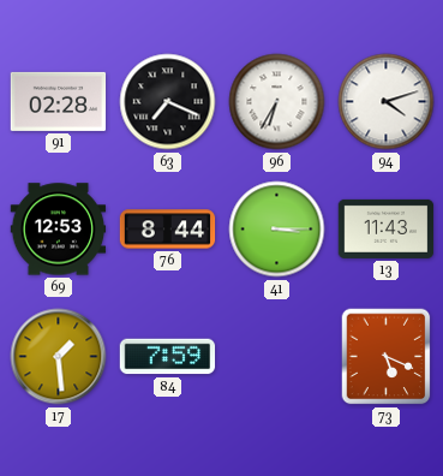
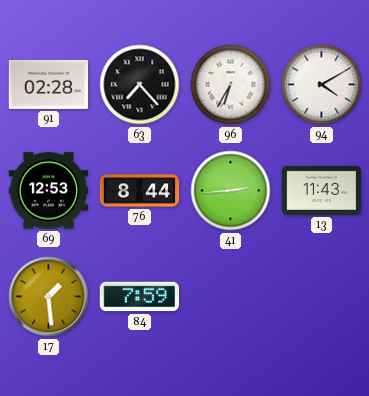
63: 7:19 -> 7:23
94: 4:12 -> 4:10
41: 3:15 -> 2:44
73: 5:19 -> none
